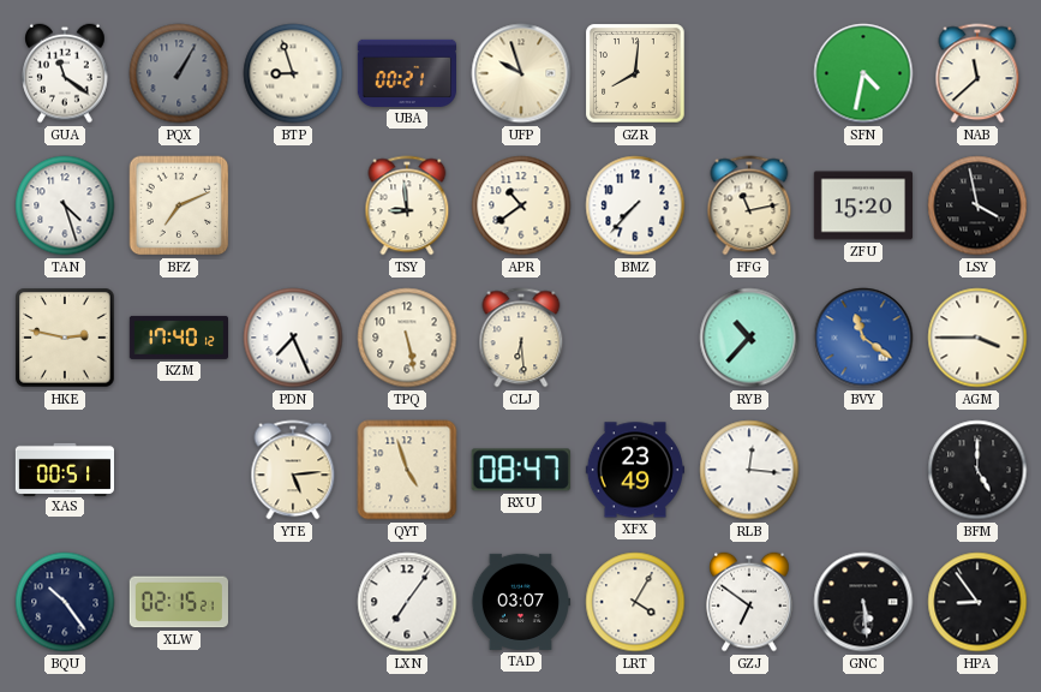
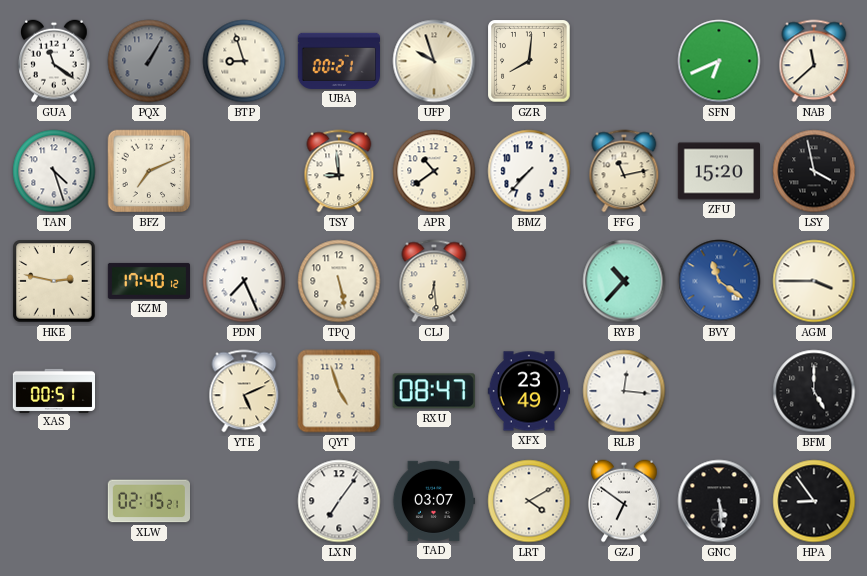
SFN: 4:32 -> 6:41
YTE: 5:14 -> 5:11
BQU: 10:24 -> none
LRT: 4:05 -> 4:10
